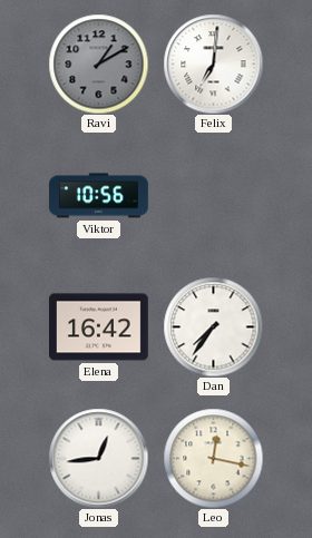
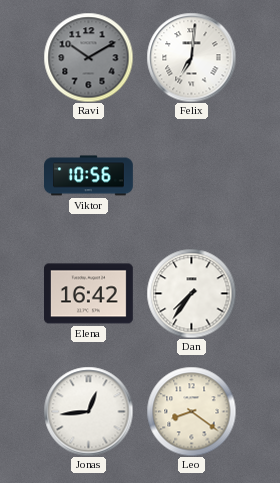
Ravi: 1:10 -> 10:10
Leo: 12:17 -> 8:21
